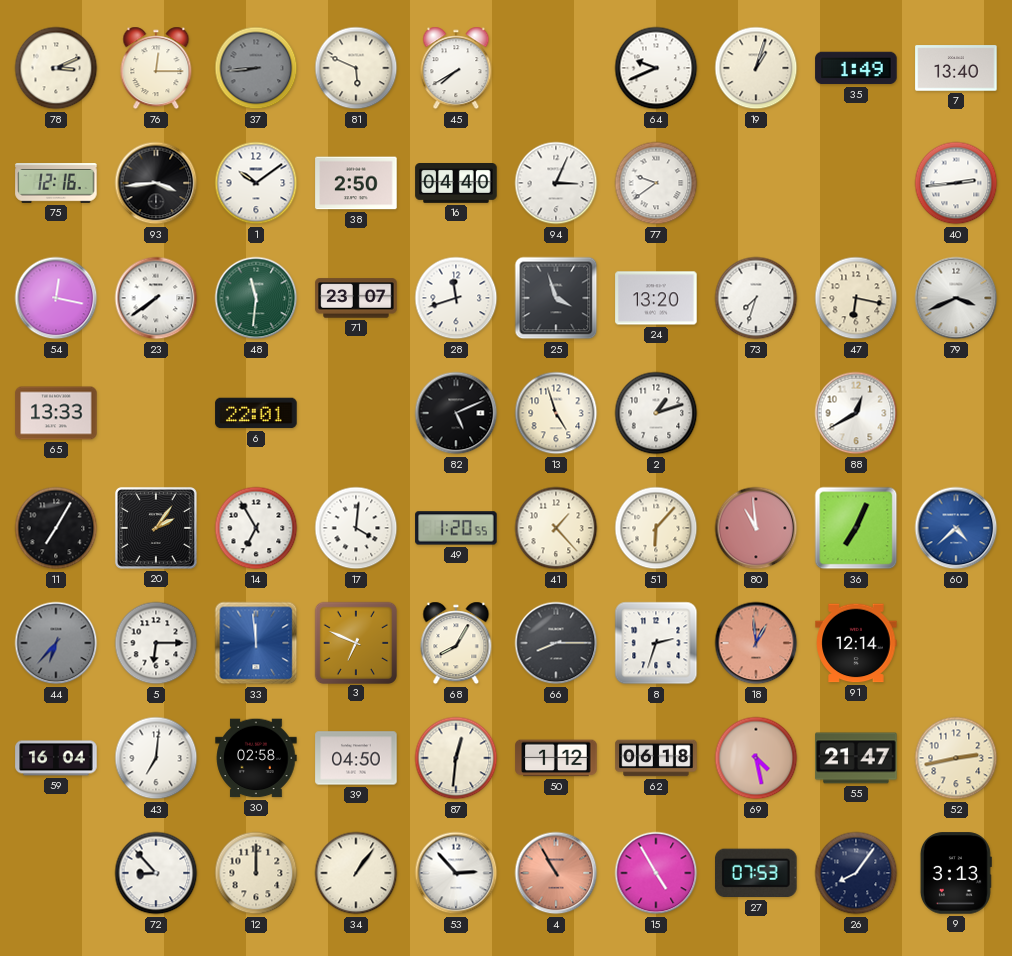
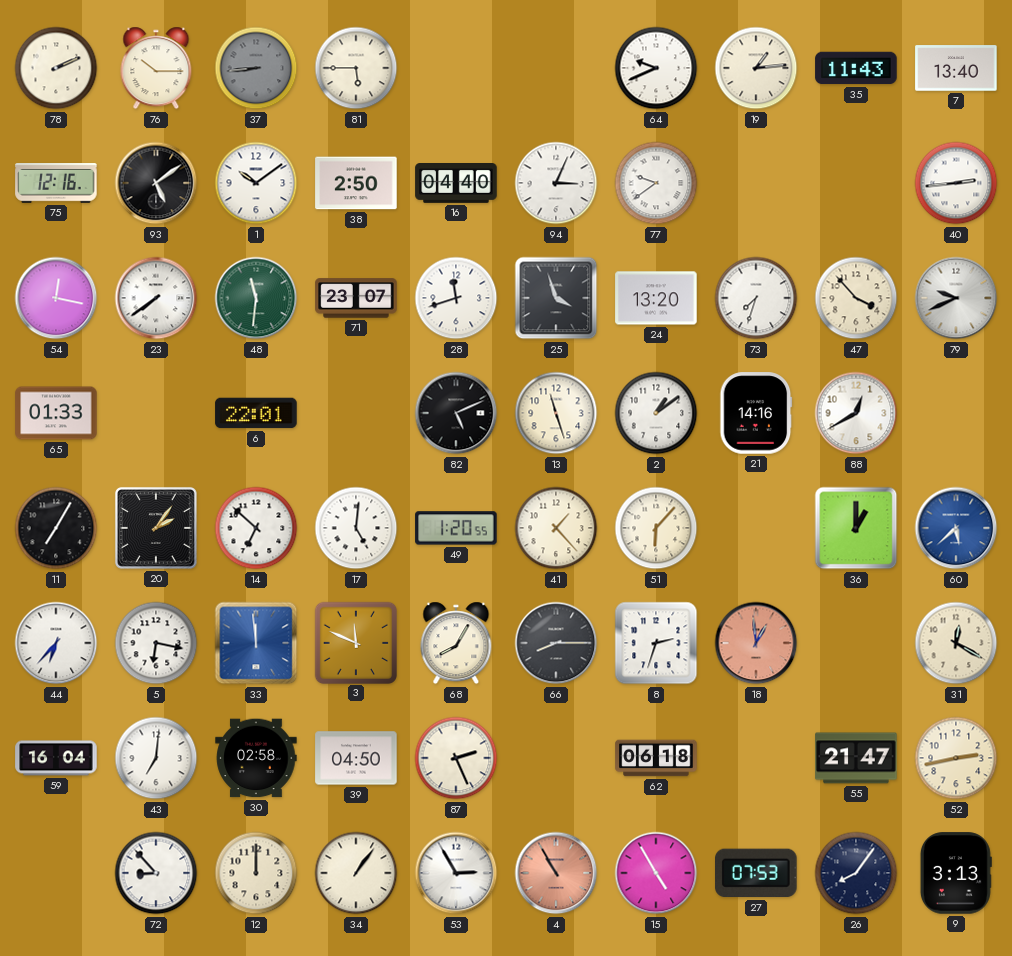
78: 3:11 -> 2:11
76: 12:15 -> 10:15
81: 5:49 -> 5:45
45: 7:40 -> none
19: 1:03 -> 1:14
35: 1:49 -> 11:43
93: 3:44 -> 5:09
47: 6:17 -> 3:53
79: 3:41 -> 9:41
65: 13:33 -> 01:33
13: 4:57 -> 11:27
2: 1:12 -> 1:09
21: none -> 14:16
14: 6:55 -> 6:52
17: 4:01 -> 5:01
80: 10:59 -> none
36: 7:04 -> 1:00
60: 4:38 -> 5:38
44 dial: grey -> white
5: 6:15 -> 6:17
3: 6:49 -> 11:49
91: 12:14 -> none
31: none -> 12:20
87: 12:31 -> 2:26
50: 1:12 -> none
69: 4:28 -> none
53: 2:53 -> 2:55
